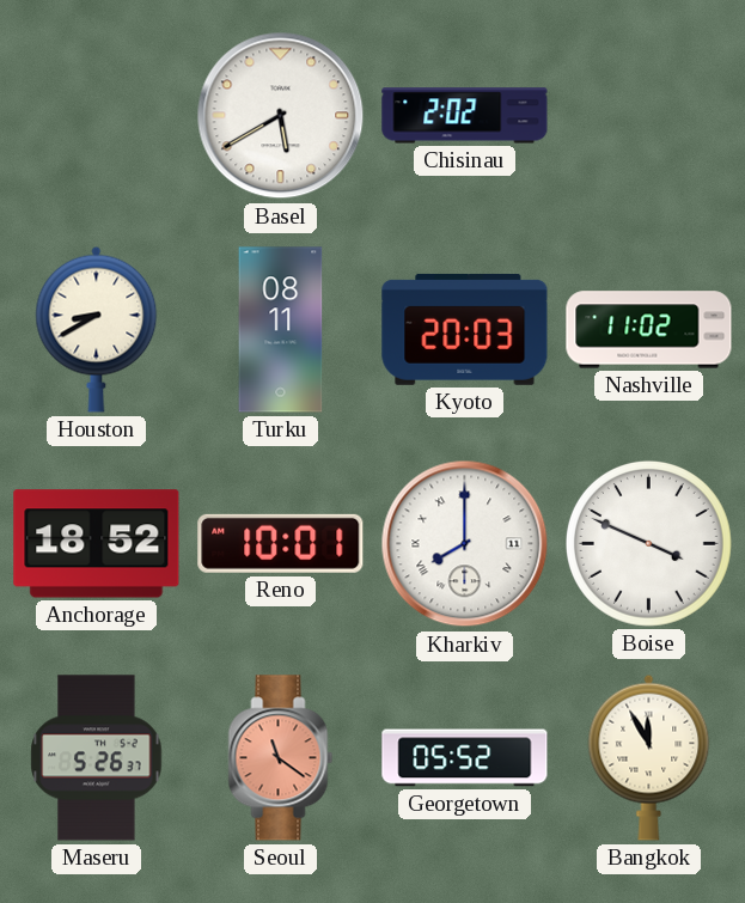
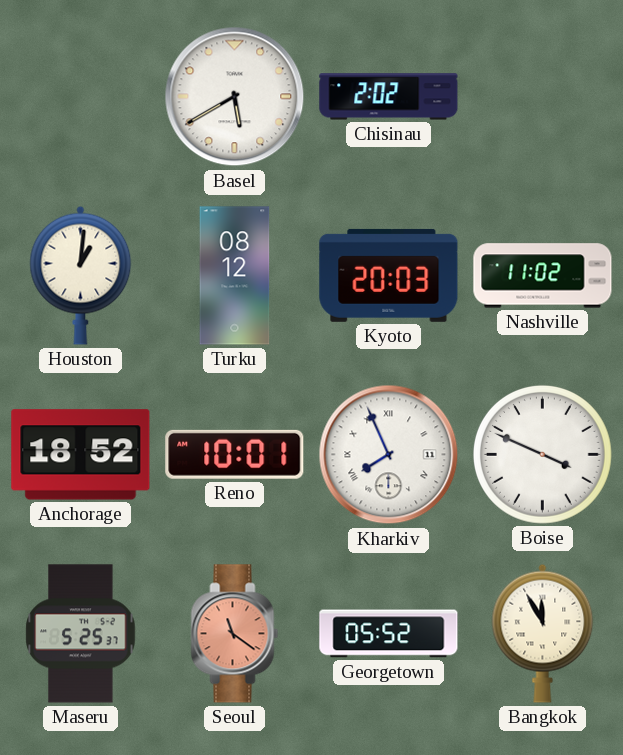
Houston: 8:40 -> 1:01
Turku: 08:11 -> 08:12
Kharkiv: 8:00 -> 7:56
Maseru: 5:26 -> 5:25
